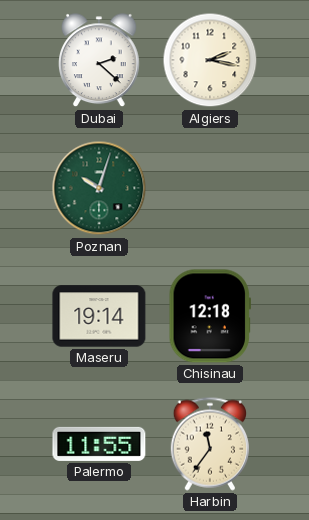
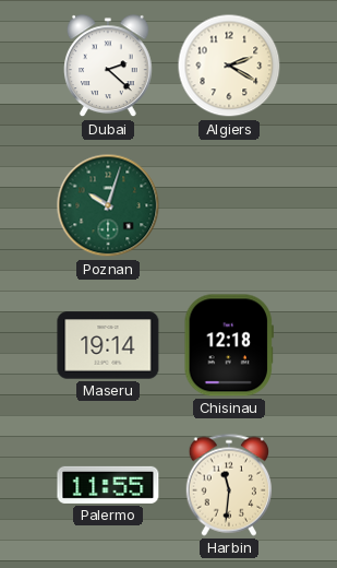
Algiers: 2:17 -> 2:20
Harbin: 11:36 -> 11:31
